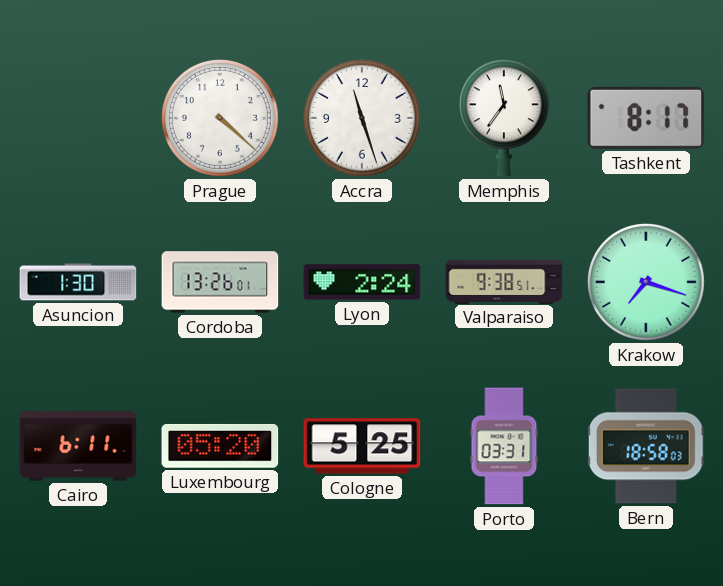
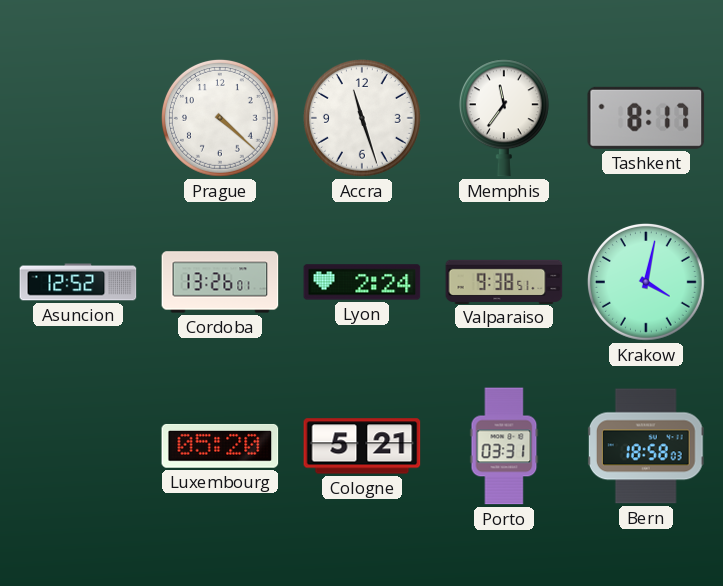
Asuncion: 1:30 -> 12:52
Krakow: 7:18 -> 4:02
Cairo: 6:11 -> none
Cologne: 5:25 -> 5:21
